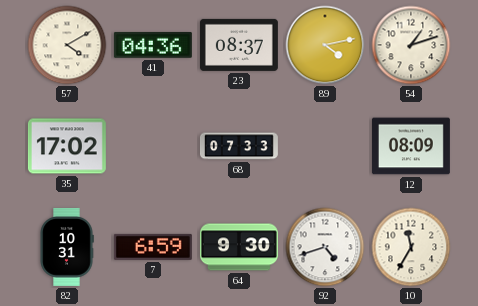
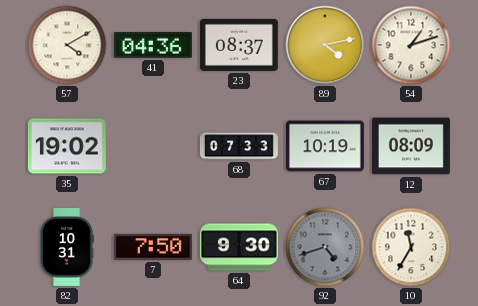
35: 17:02 -> 19:02
67: none -> 10:19
7: 6:59 -> 7:50
92 dial: white -> grey
